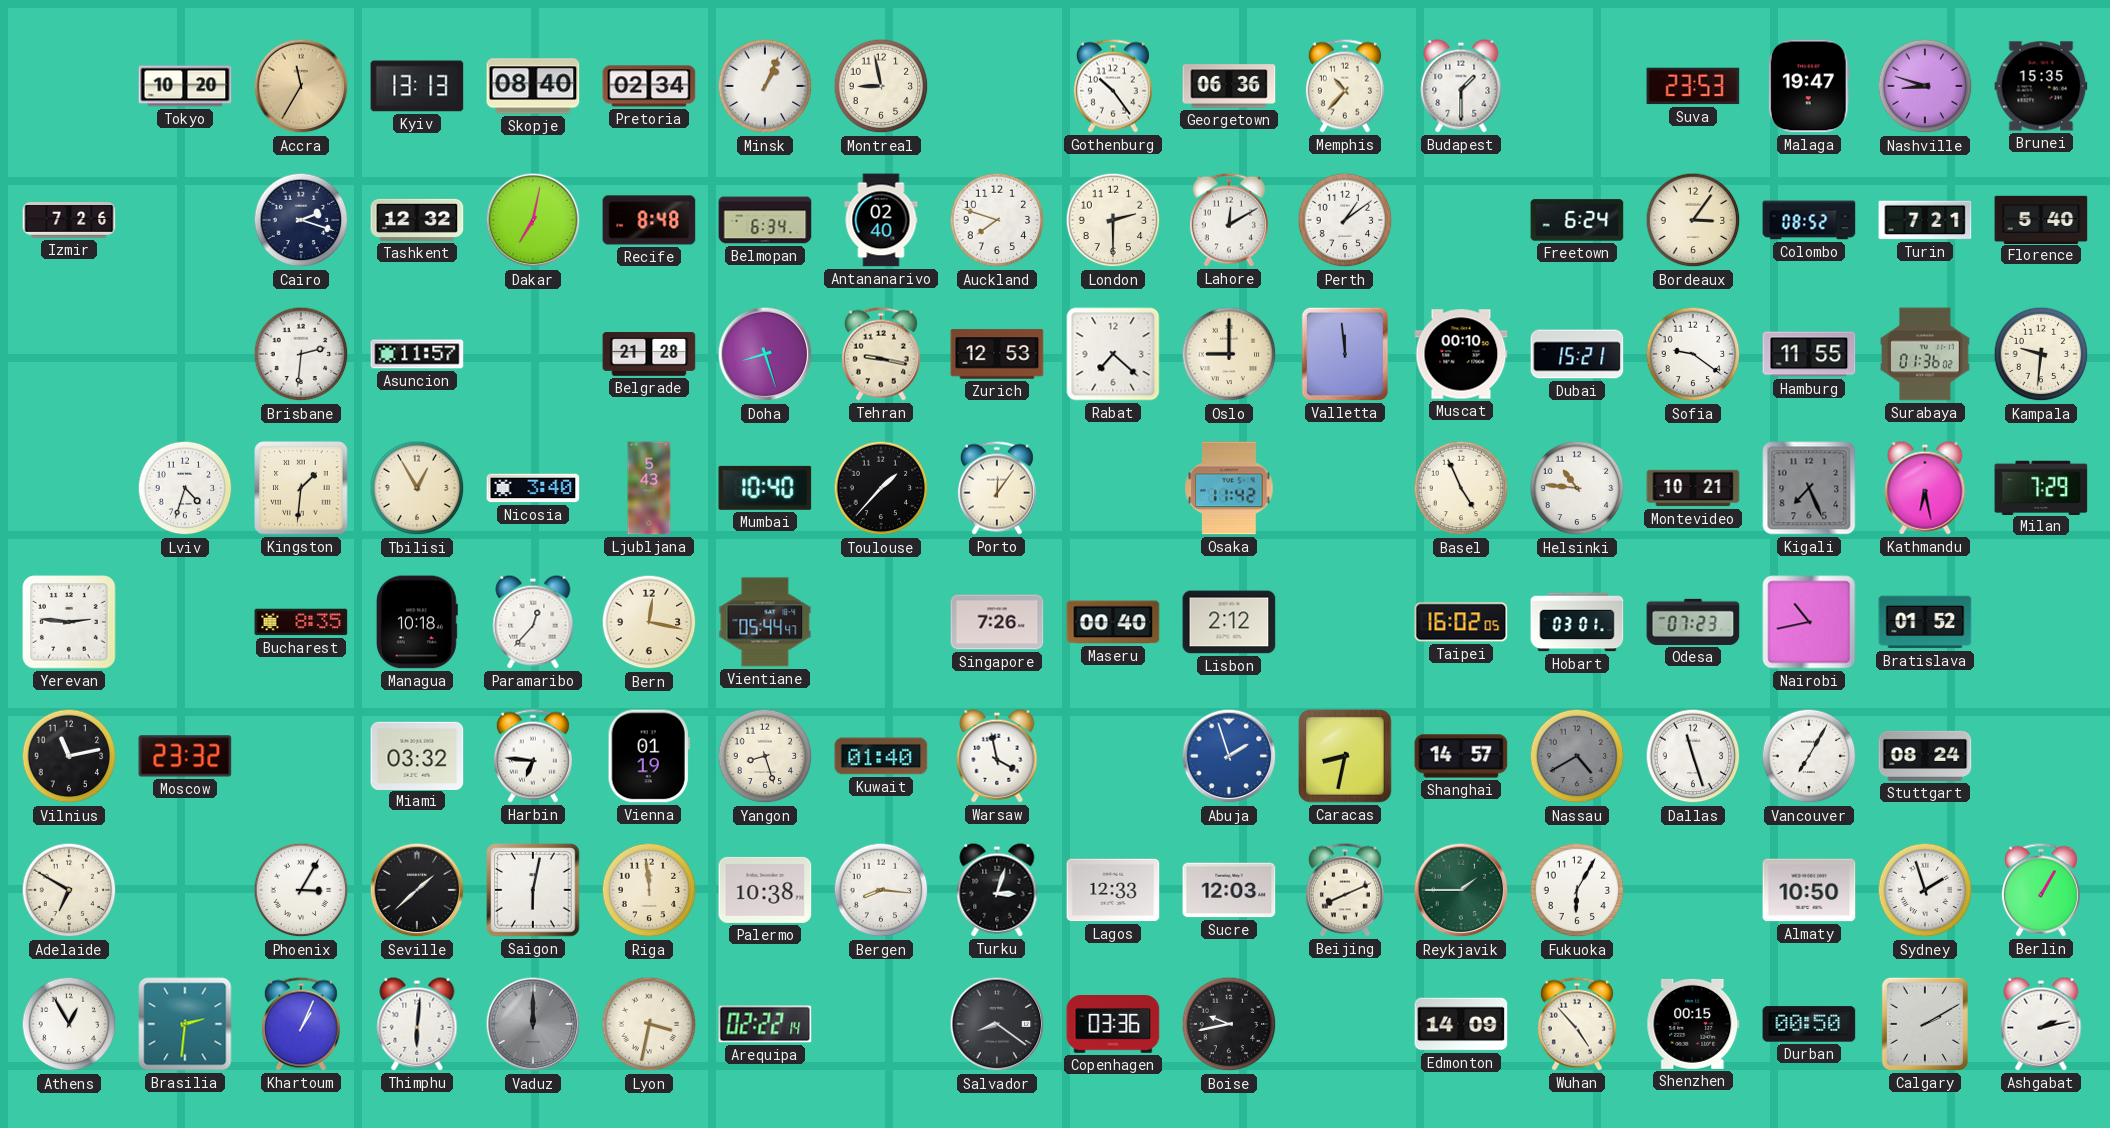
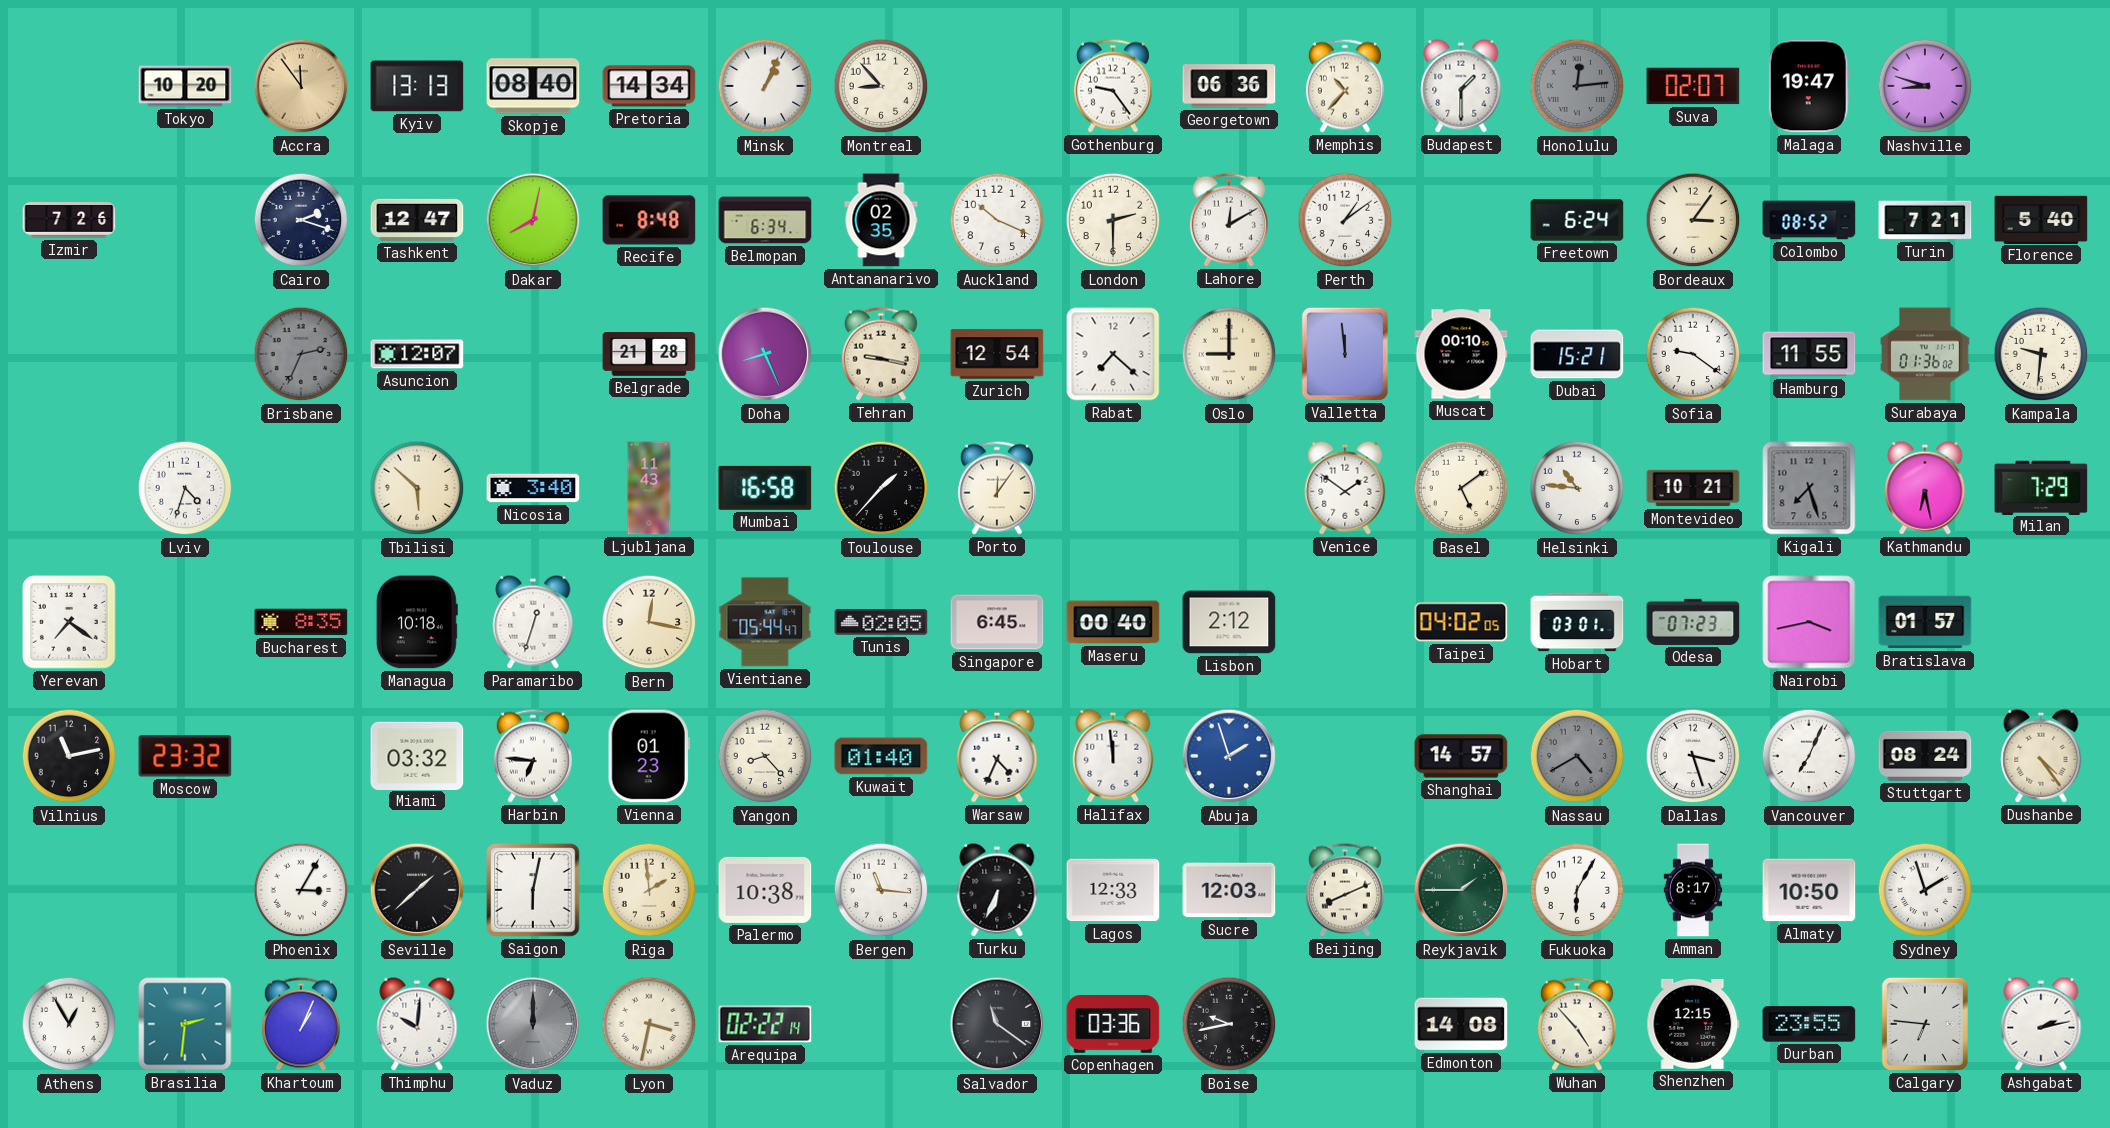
Accra: 11:35 -> 11:54
Pretoria: 02:34 -> 14:34
Montreal: 8:58 -> 8:53
Gothenburg: 10:24 -> 9:24
Honolulu: none -> 12:14
Suva: 23:53 -> 02:07
Brunei: 15:35 -> none
Tashkent: 12:32 -> 12:47
Dakar: 7:02 -> 8:02
Antananarivo: 02:40 -> 02:35
Auckland: 7:48 -> 10:19
Brisbane: 2:31 -> 2:34
Brisbane dial: white -> grey
Asuncion: 11:57 -> 12:07
Doha: 8:27 -> 8:26
Zurich: 12:53 -> 12:54
Kingston: 1:31 -> none
Tbilisi: 12:55 -> 5:52
Ljubljana: 5:43 -> 11:43
Mumbai: 10:40 -> 16:58
Osaka: 11:42 -> none
Venice: none -> 1:51
Basel: 4:56 -> 5:09
Kigali: 7:26 -> 7:27
Yerevan: 2:46 -> 7:21
Paramaribo: 12:37 -> 12:33
Tunis: none -> 02:05
Singapore: 7:26 -> 6:45
Taipei: 16:02 -> 04:02
Nairobi: 10:43 -> 3:43
Bratislava: 01:52 -> 01:57
Vienna: 01:19 -> 01:23
Yangon: 8:27 -> 8:23
Warsaw: 3:58 -> 4:34
Halifax: none -> 11:59
Caracas: 8:32 -> none
Dallas: 11:27 -> 3:27
Vancouver: 7:05 -> 7:04
Dushanbe: none -> 4:24
Adelaide: 6:50 -> none
Riga: 11:59 -> 1:59
Bergen: 8:16 -> 11:16
Turku: 3:03 -> 6:34
Amman: none -> 8:17
Berlin: 1:05 -> none
Thimphu: 6:01 -> 10:01
Salvador: 8:21 -> 11:21
Edmonton: 14:09 -> 14:08
Shenzhen: 00:15 -> 12:15
Durban: 00:50 -> 23:55
Calgary: 2:10 -> 6:46
